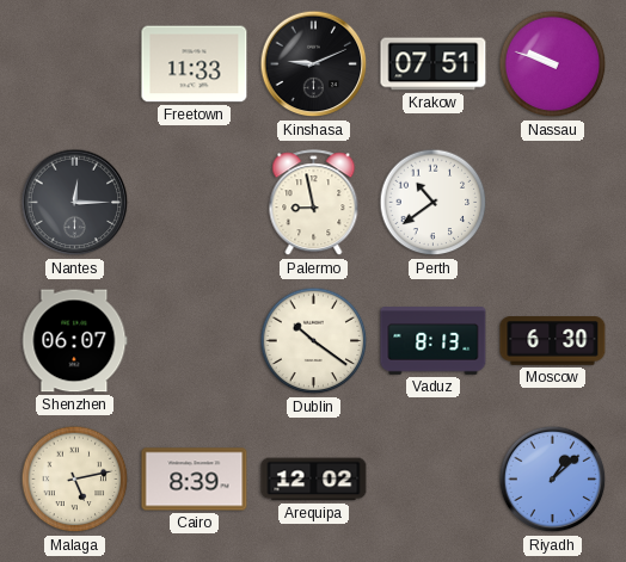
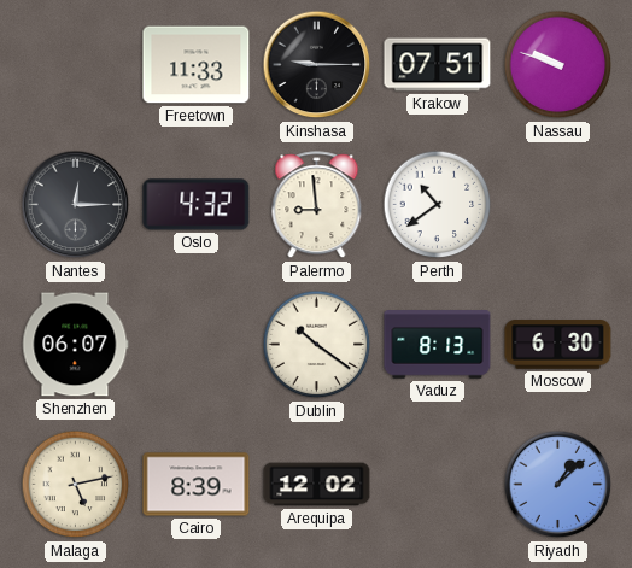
Kinshasa: 9:11 -> 9:15
Oslo: none -> 4:32
Palermo: 8:58 -> 8:59
